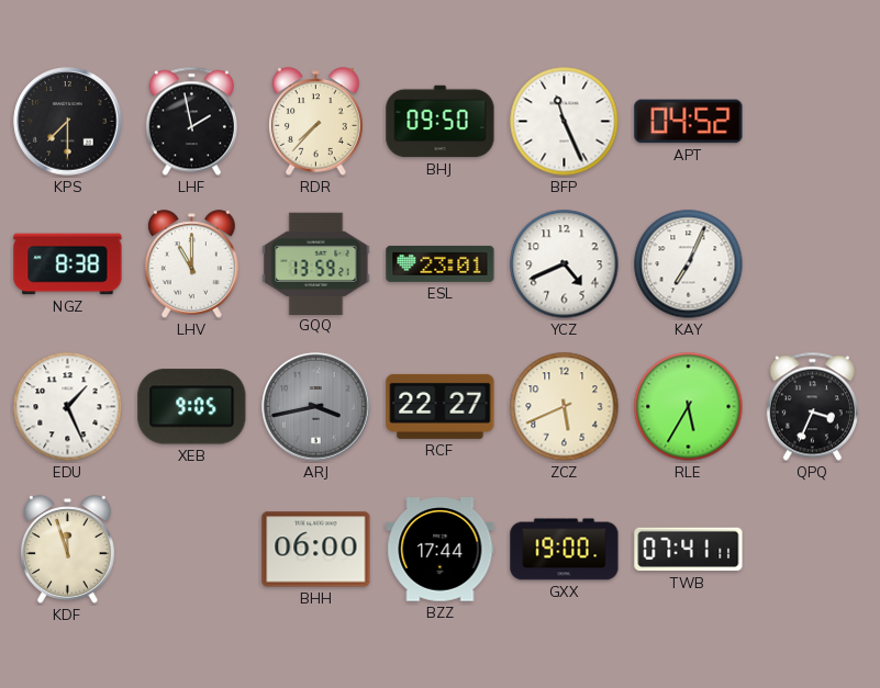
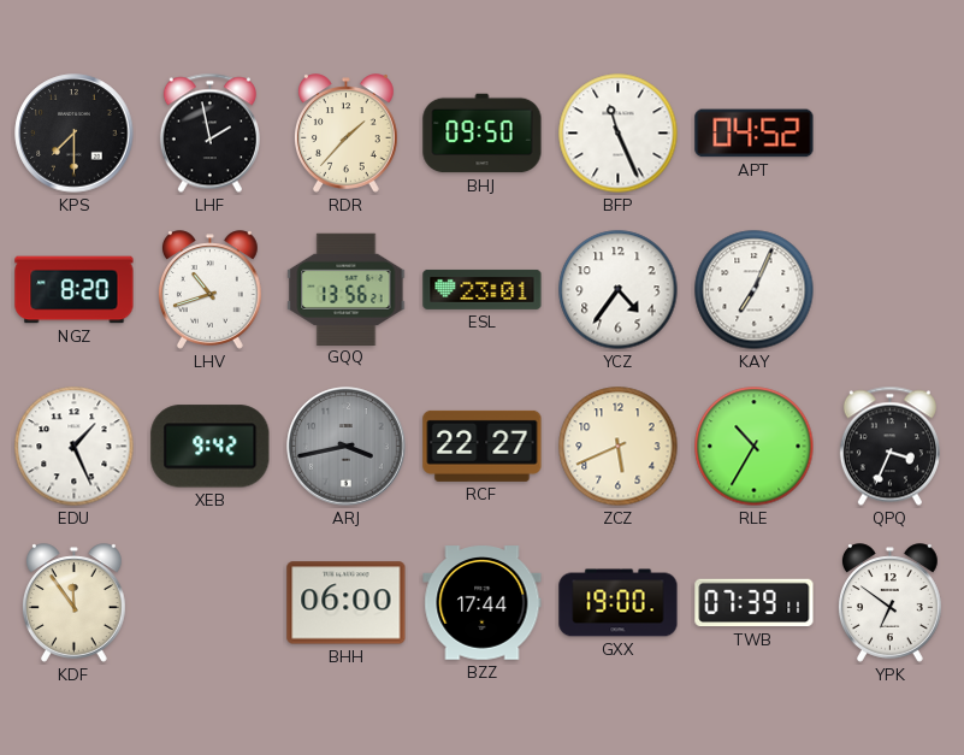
RDR: 7:37 -> 1:37
NGZ: 8:38 -> 8:20
LHV: 11:00 -> 10:42
GQQ: 13:59 -> 13:56
YCZ: 4:41 -> 4:36
XEB: 9:05 -> 9:42
RLE: 5:35 -> 10:35
KDF: 11:57 -> 11:54
TWB: 07:41 -> 07:39
YPK: none -> 6:51
